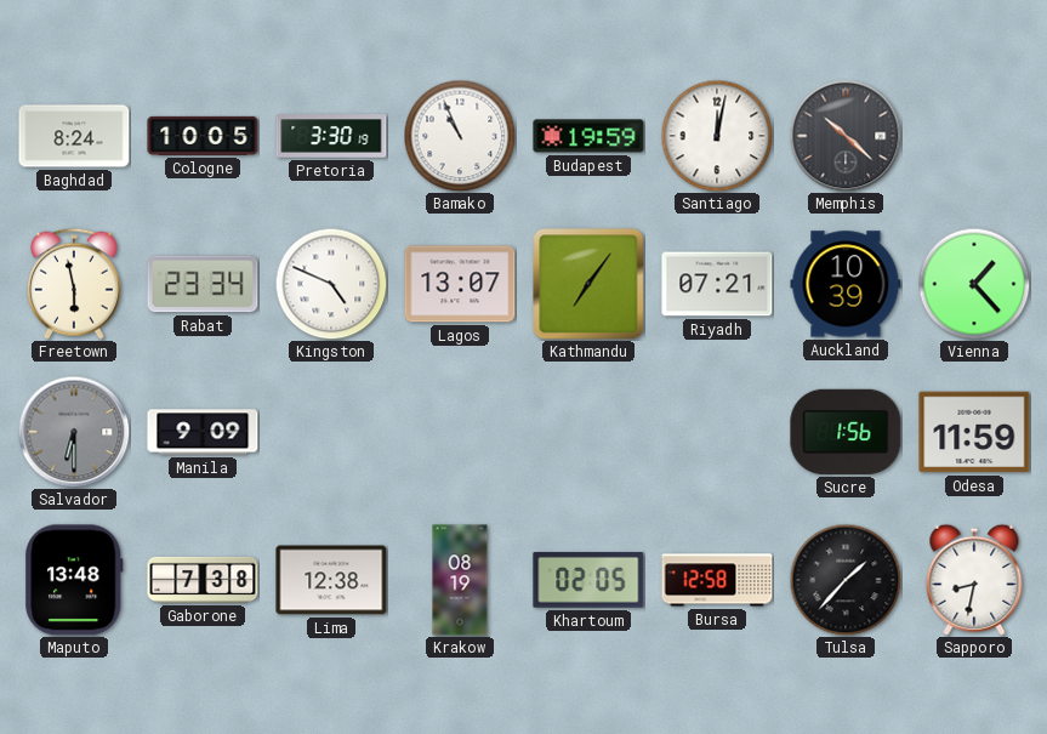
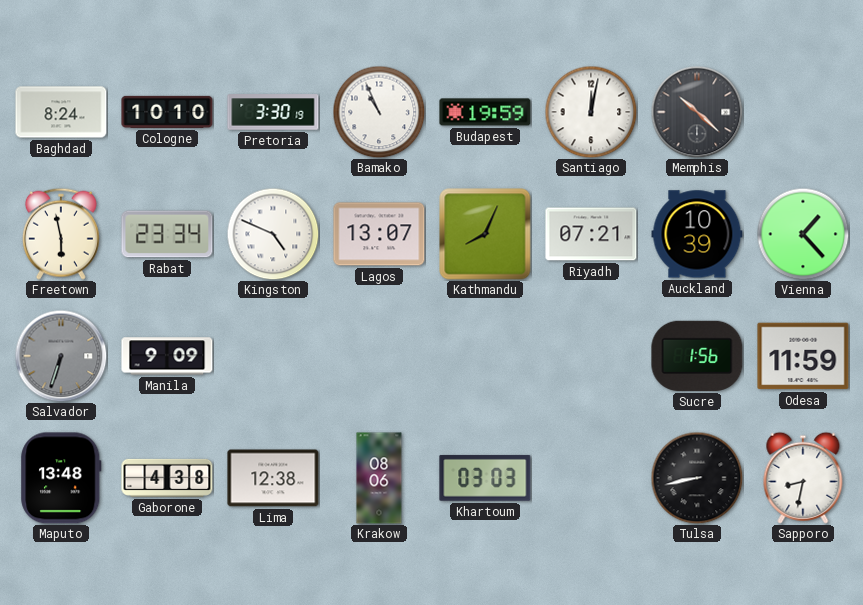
Cologne: 10:05 -> 10:10
Kathmandu: 7:06 -> 8:04
Salvador: 6:30 -> 6:33
Gaborone: 7:38 -> 4:38
Krakow: 08:19 -> 08:06
Khartoum: 02:05 -> 03:03
Bursa: 12:58 -> none
Tulsa: 1:37 -> 8:43
